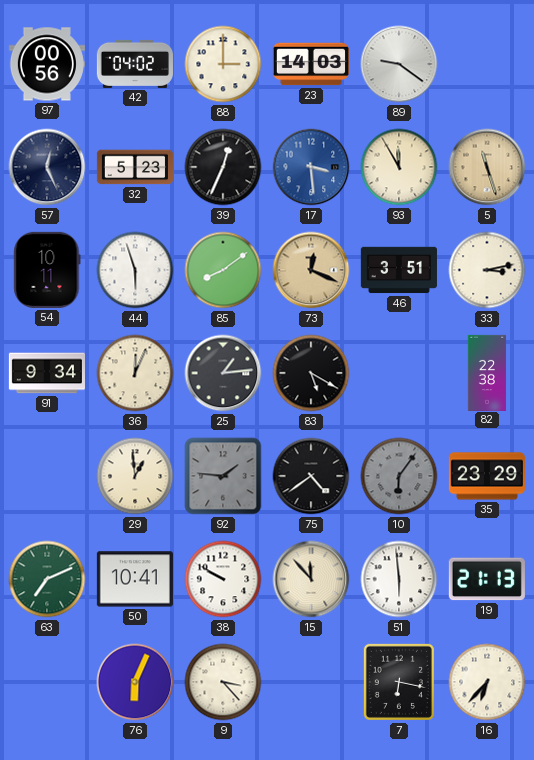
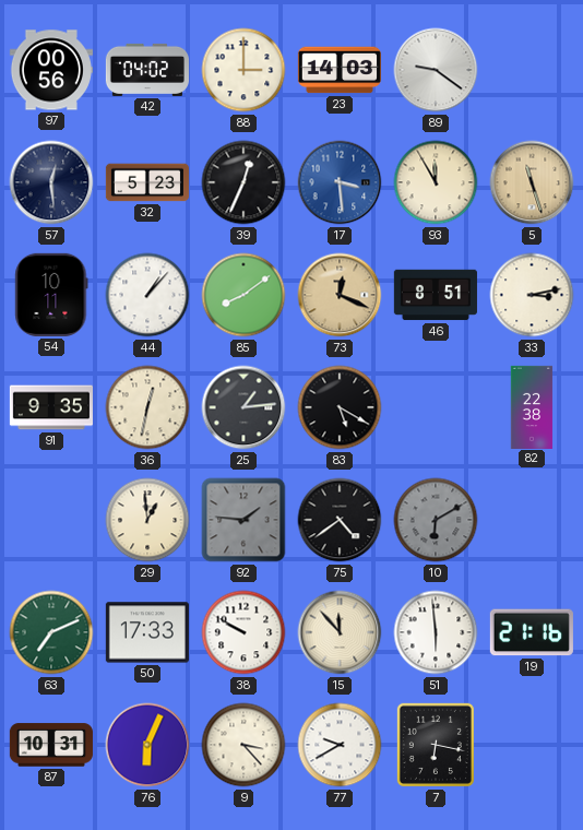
57: 12:26 -> 12:29
44: 5:57 -> 1:07
46: 3:51 -> 8:51
91: 9:34 -> 9:35
36: 12:04 -> 12:32
10: 6:06 -> 6:10
35: 23:29 -> none
50: 10:41 -> 17:33
19: 21:13 -> 21:16
87: none -> 10:31
77: none -> 9:40
16: 6:37 -> none
